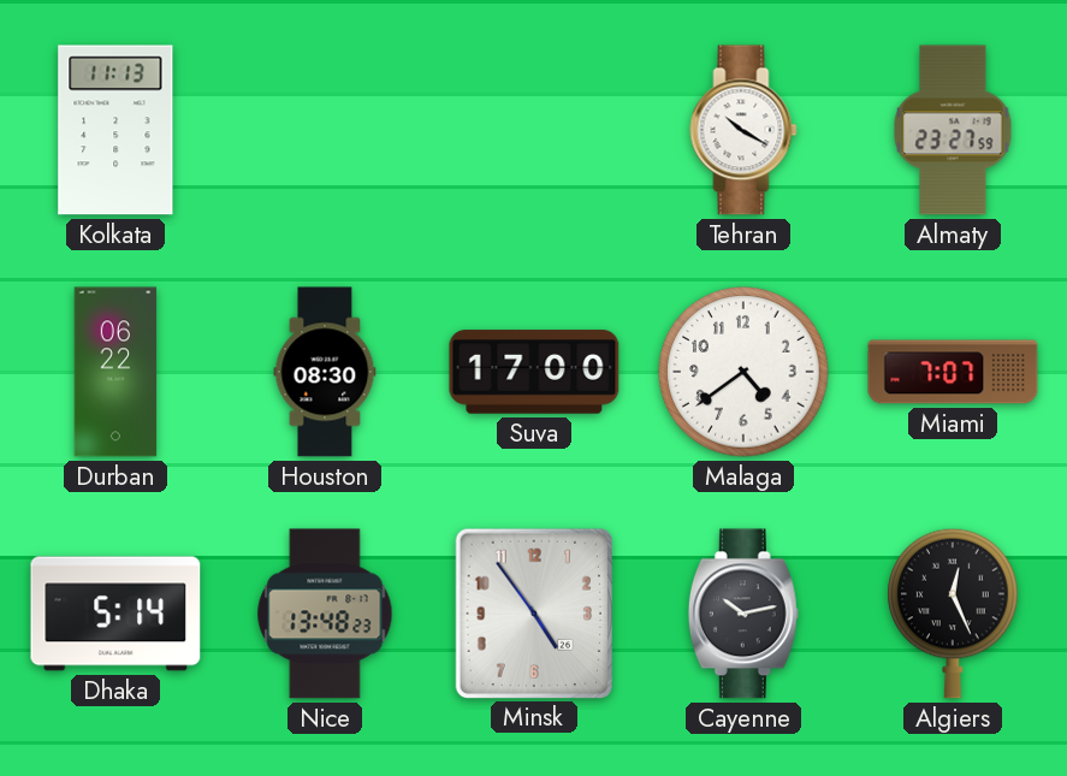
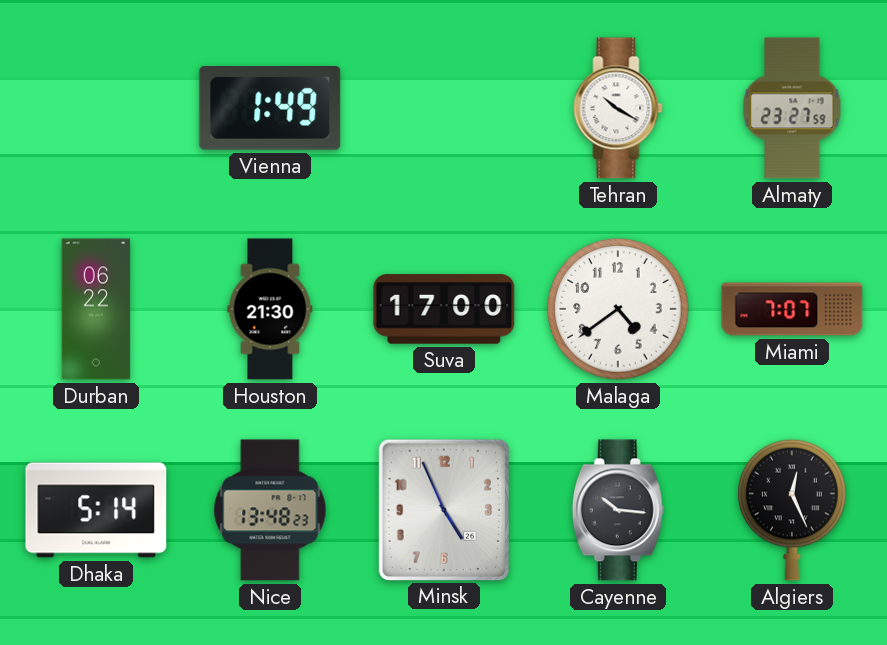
Kolkata: 11:13 -> none
Vienna: none -> 1:49
Houston: 08:30 -> 21:30
Minsk: 4:54 -> 4:56
Cayenne: 10:13 -> 10:16
